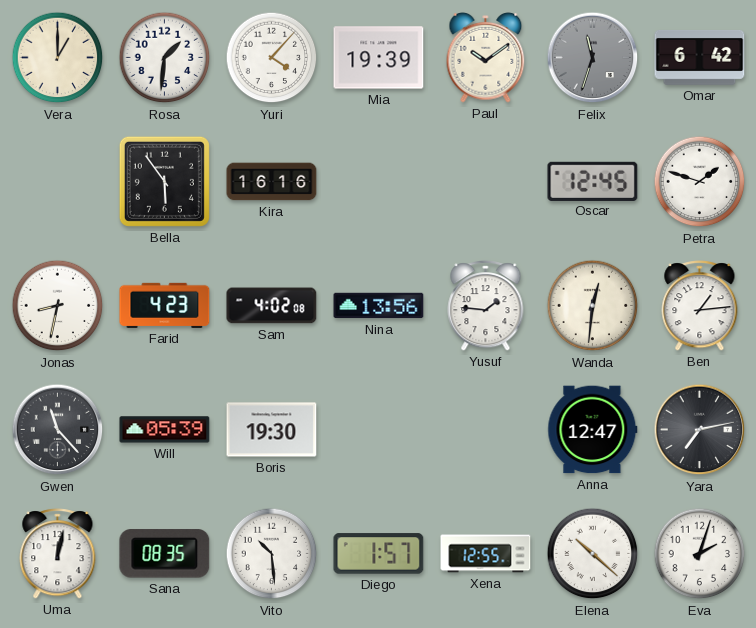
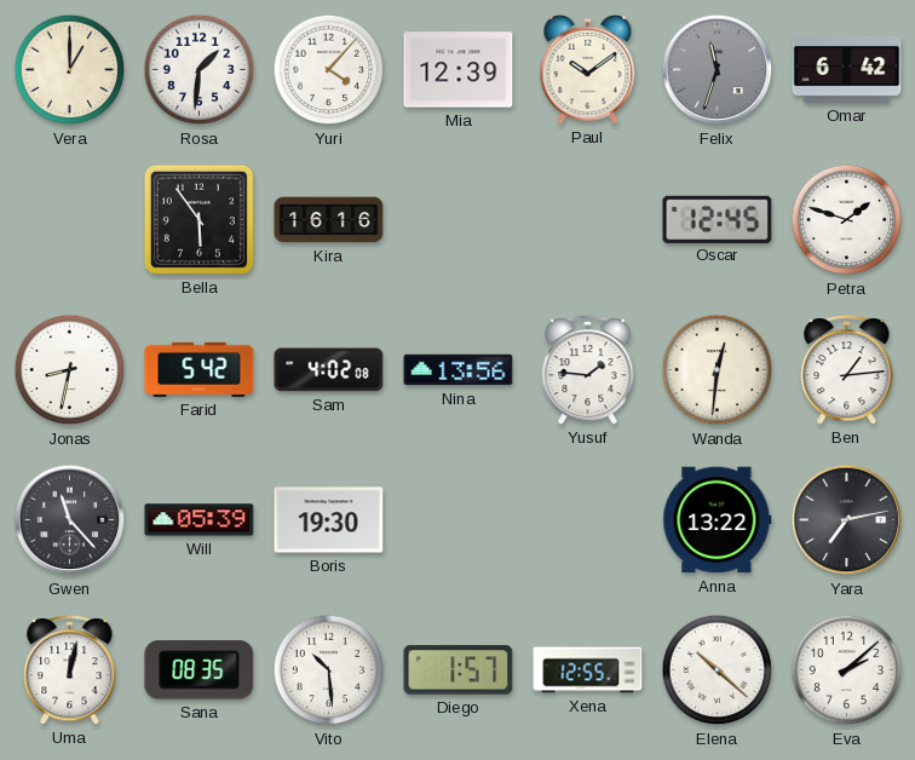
Mia: 19:39 -> 12:39
Farid: 4:23 -> 5:42
Anna: 12:47 -> 13:22
Eva: 2:03 -> 2:08
